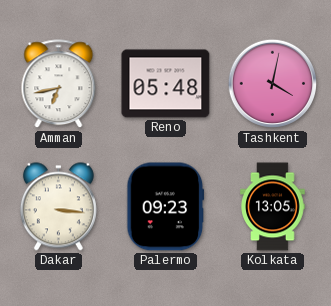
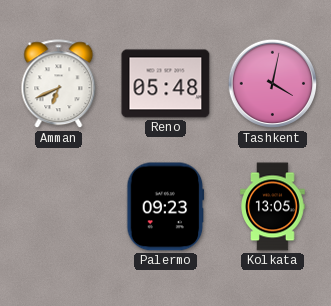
Amman: 6:43 -> 6:41
Dakar: 3:16 -> none
